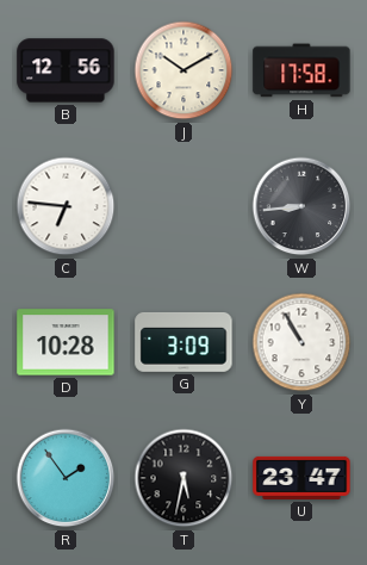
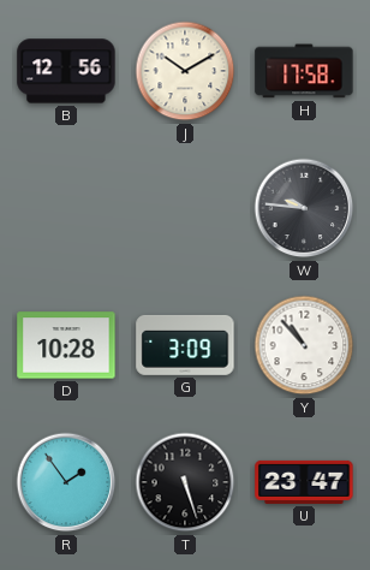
C: 6:46 -> none
W: 8:44 -> 9:46
Y: 10:55 -> 10:53
T: 5:32 -> 5:27
